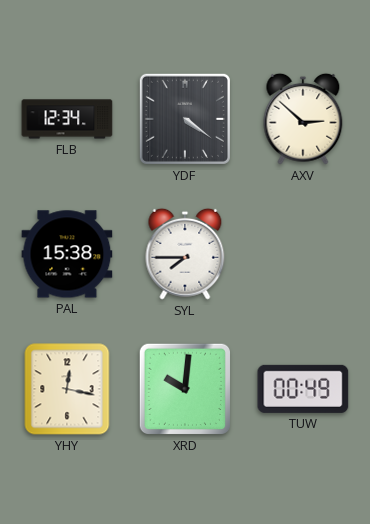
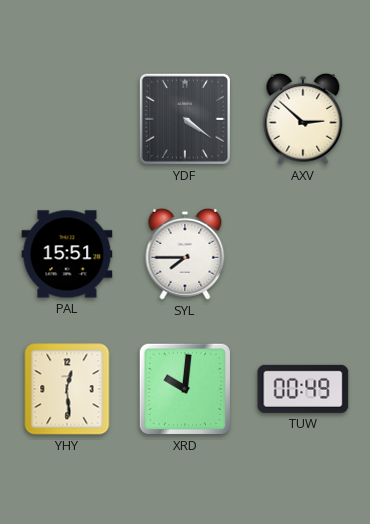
FLB: 12:34 -> none
PAL: 15:38 -> 15:51
YHY: 12:17 -> 12:29
